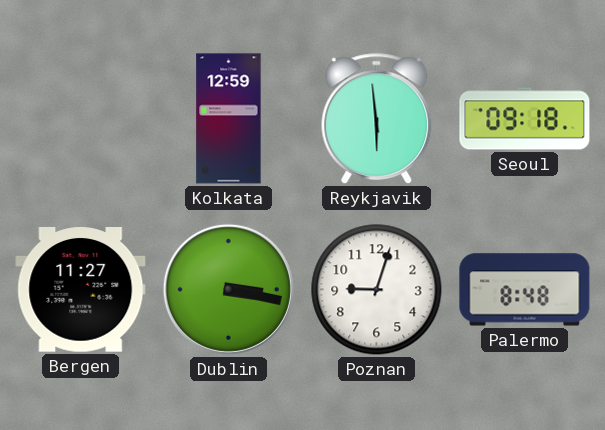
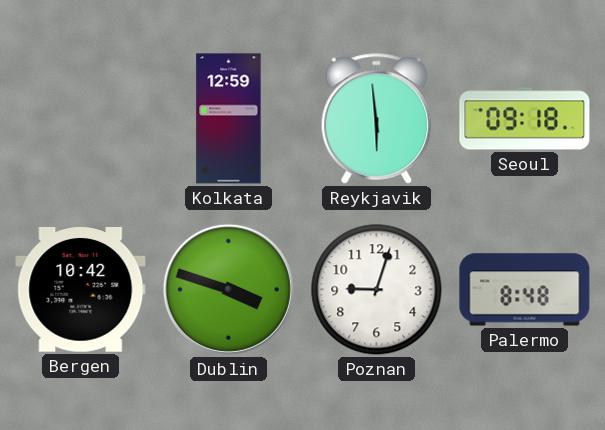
Bergen: 11:27 -> 10:42
Dublin: 3:17 -> 3:48
